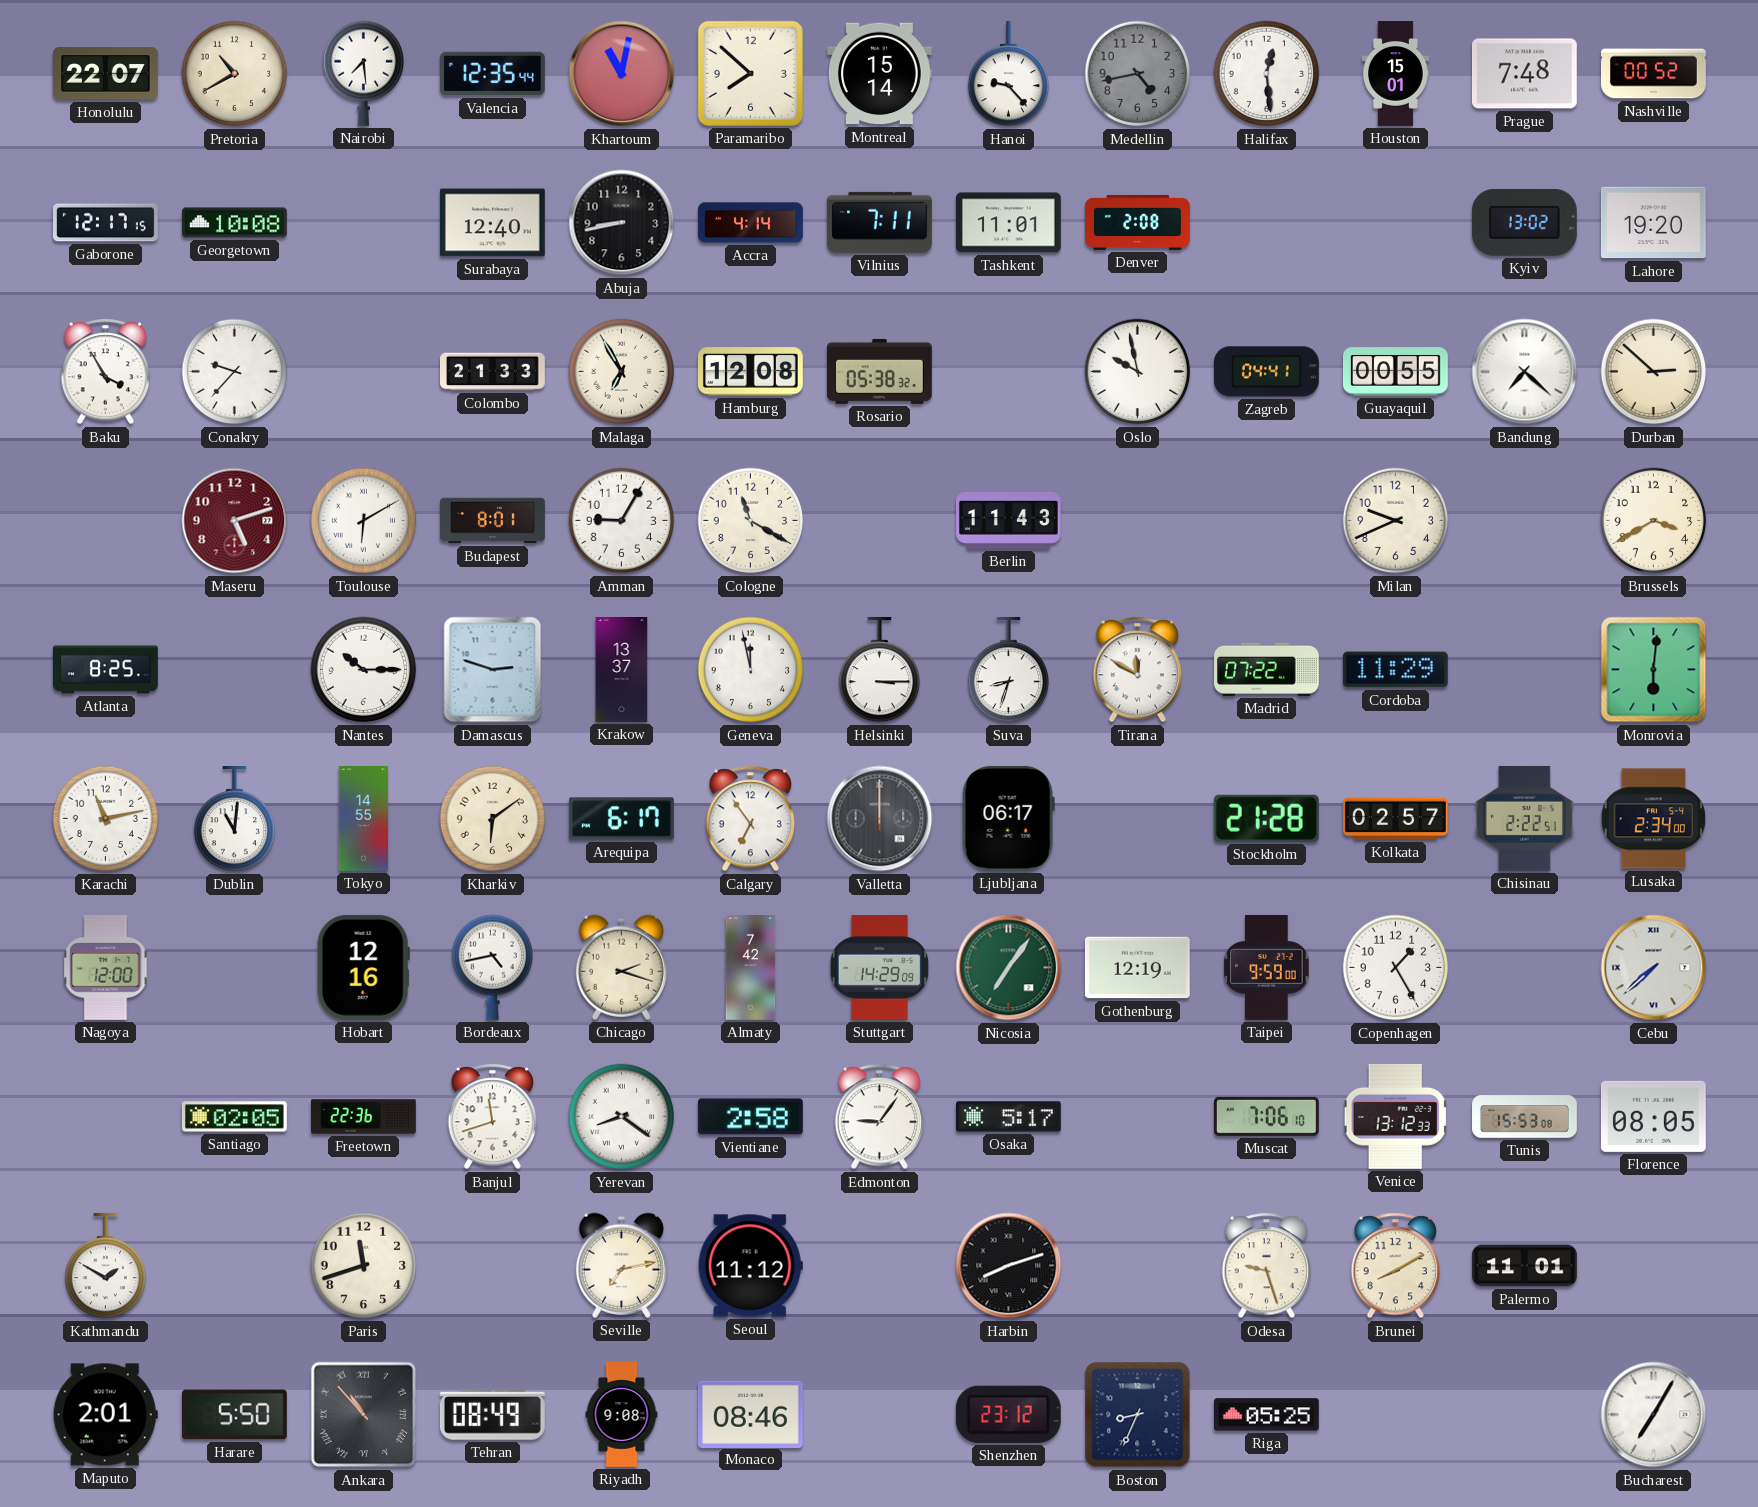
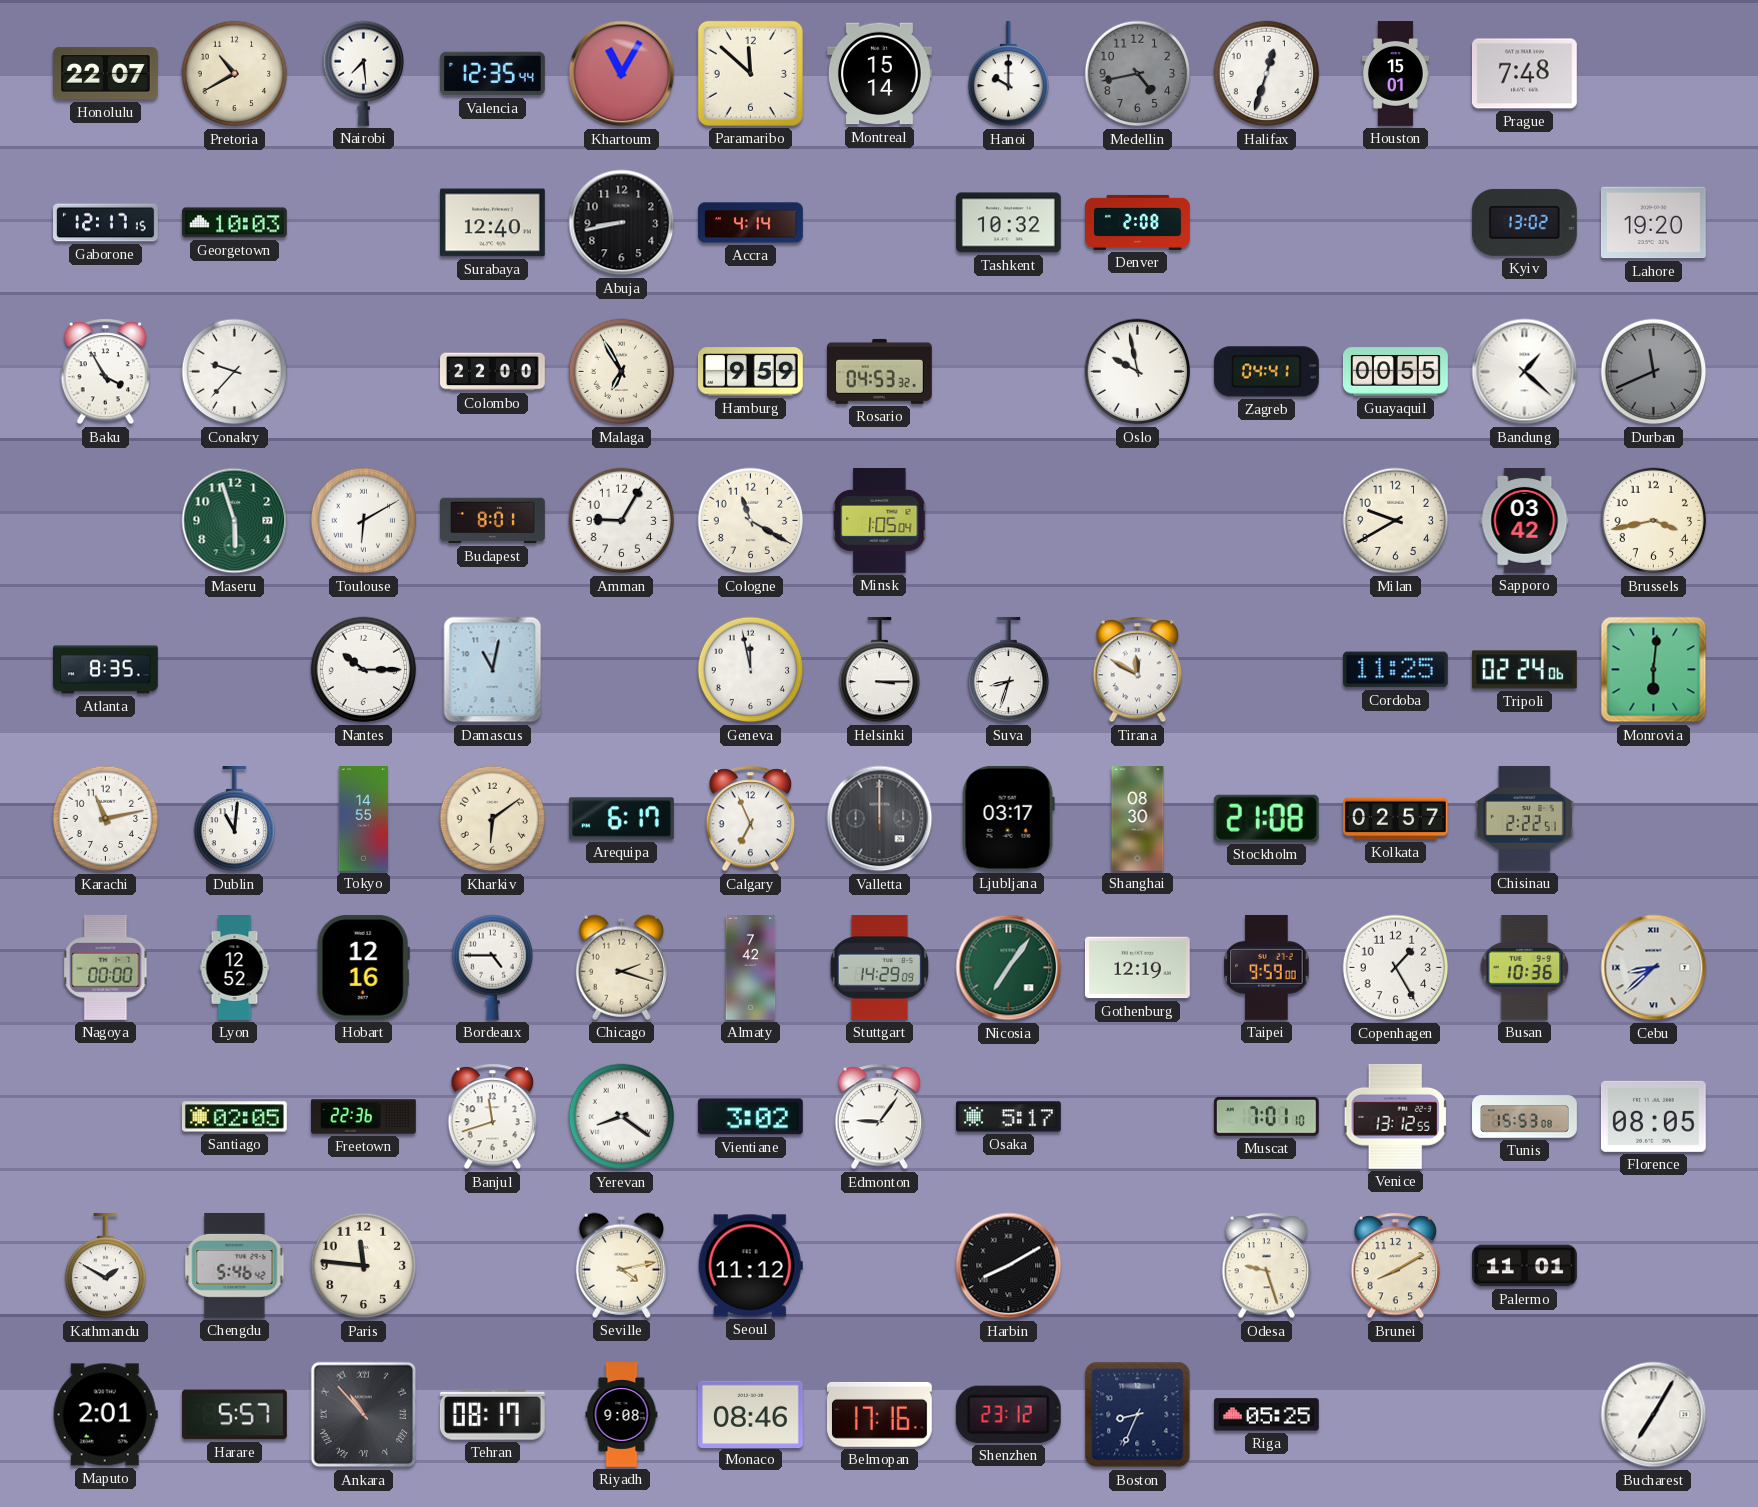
Khartoum: 11:02 -> 11:05
Paramaribo: 7:52 -> 11:52
Hanoi: 9:23 -> 10:00
Halifax: 12:29 -> 12:33
Nashville: 00:52 -> none
Georgetown: 10:08 -> 10:03
Vilnius: 7:11 -> none
Tashkent: 11:01 -> 10:32
Colombo: 21:33 -> 22:00
Hamburg: 12:08 -> 9:59
Rosario: 05:38 -> 04:53
Bandung: 7:22 -> 1:22
Durban: 2:52 -> 11:41
Durban dial: cream -> grey
Maseru: 5:12 -> 5:57
Maseru dial: burgundy -> green
Minsk: none -> 1:05
Berlin: 11:43 -> none
Milan: 9:41 -> 9:40
Sapporo: none -> 03:42
Brussels: 3:40 -> 3:43
Atlanta: 8:25 -> 8:35
Damascus: 2:48 -> 11:02
Krakow: 13:37 -> none
Madrid: 07:22 -> none
Cordoba: 11:29 -> 11:25
Tripoli: none -> 02:24
Calgary: 6:54 -> 6:56
Ljubljana: 06:17 -> 03:17
Shanghai: none -> 08:30
Stockholm: 21:28 -> 21:08
Lusaka: 2:34 -> none
Nagoya: 12:00 -> 00:00
Lyon: none -> 12:52
Bordeaux: 4:43 -> 4:45
Busan: none -> 10:36
Cebu: 7:38 -> 8:38
Vientiane: 2:58 -> 3:02
Muscat: 7:06 -> 7:01
Venice: 13:12:33 -> 13:12:55
Chengdu: none -> 5:46
Paris: 11:42 -> 11:46
Seville: 7:13 -> 4:13
Harbin: 8:12 -> 8:10
Harare: 5:50 -> 5:57
Tehran: 08:49 -> 08:17
Belmopan: none -> 17:16
